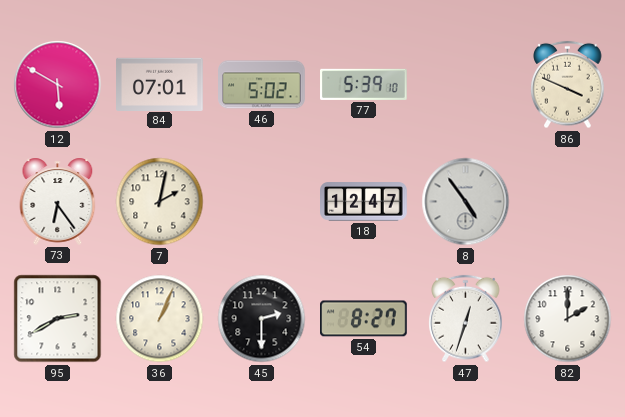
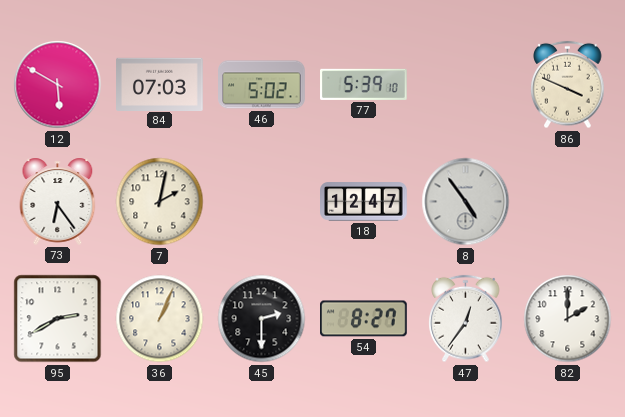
84: 07:01 -> 07:03
47: 12:33 -> 12:36
